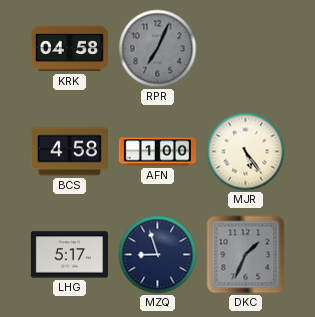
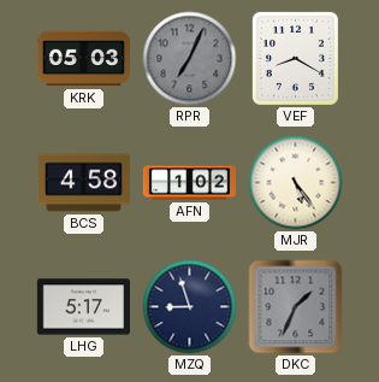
KRK: 04:58 -> 05:03
VEF: none -> 8:20
AFN: 1:00 -> 1:02
